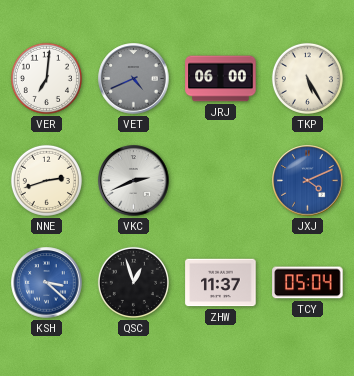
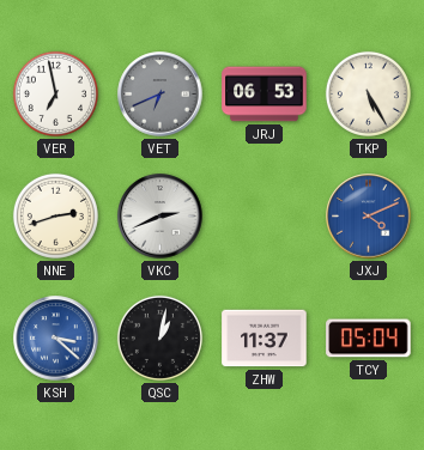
VER: 7:01 -> 6:58
VET: 4:41 -> 6:41
JRJ: 06:00 -> 06:53
QSC: 12:57 -> 1:02
